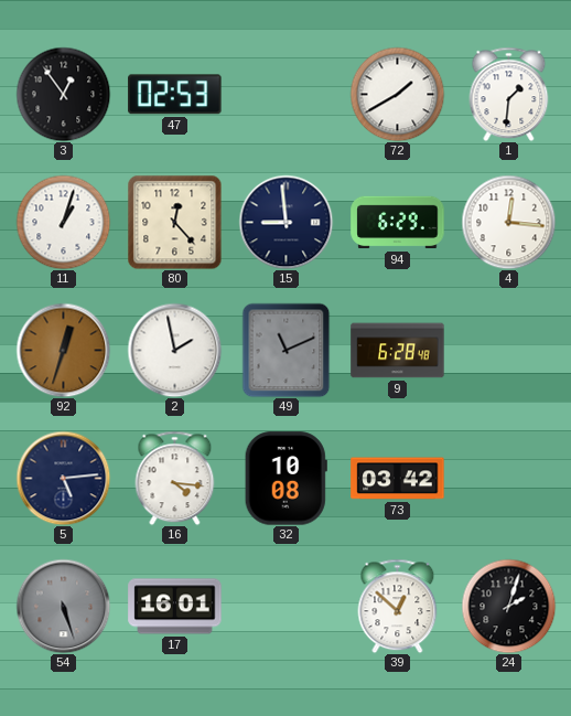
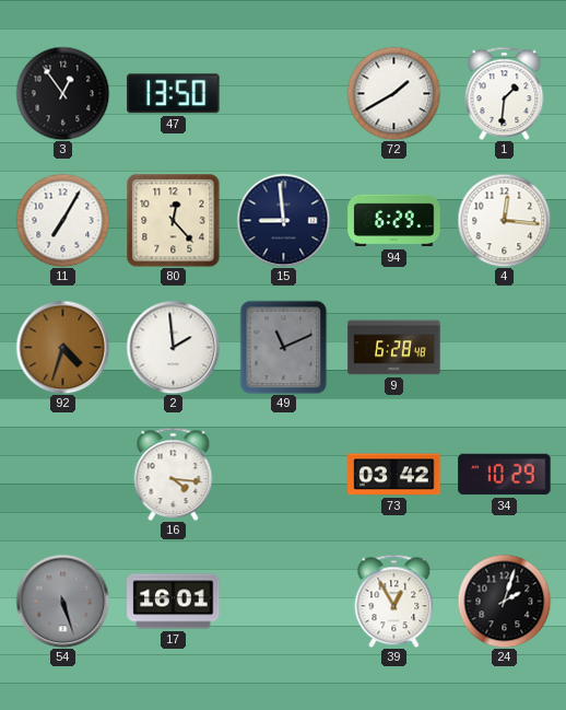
47: 02:53 -> 13:50
11: 1:03 -> 7:05
92: 12:33 -> 4:33
2: 1:58 -> 1:59
5: 5:14 -> none
32: 10:08 -> none
34: none -> 10:29
39: 12:52 -> 12:55
